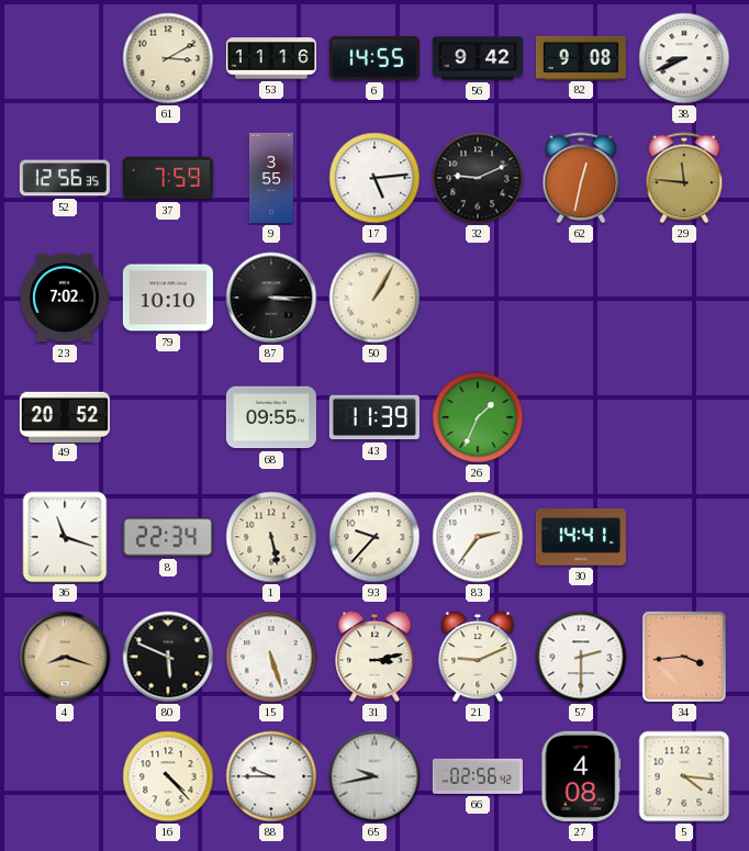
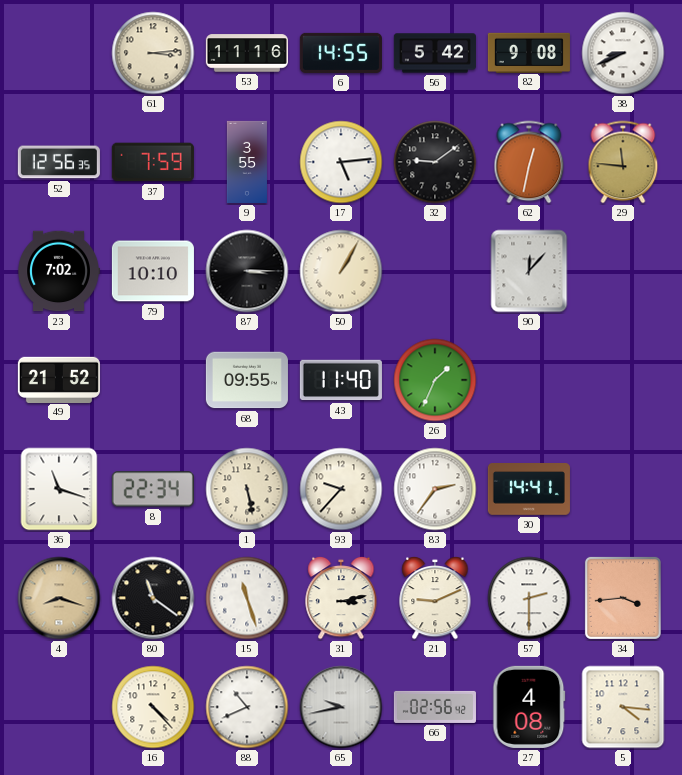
61: 3:10 -> 3:14
56: 9:42 -> 5:42
32: 9:11 -> 9:09
90: none -> 12:07
49: 20:52 -> 21:52
43: 11:39 -> 11:40
80: 5:49 -> 11:21
15: 5:27 -> 11:27
88: 9:45 -> 10:41
